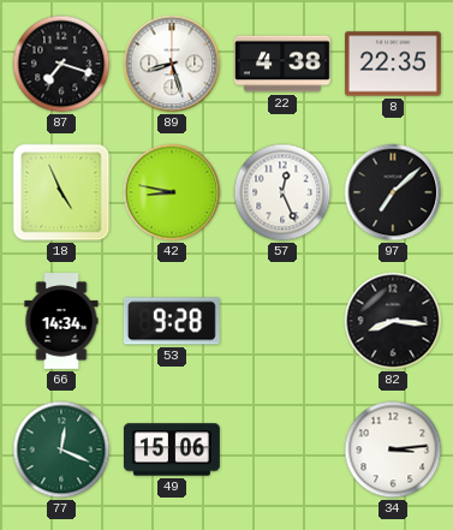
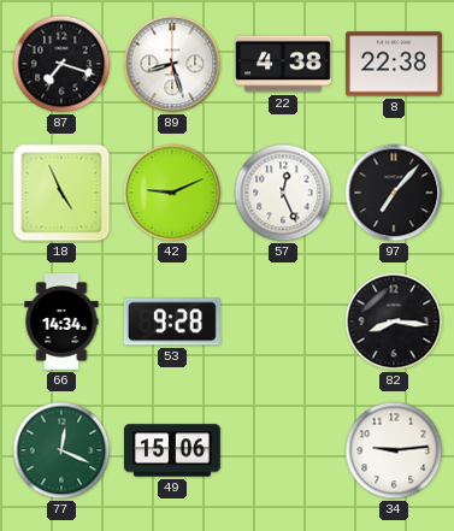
8: 22:35 -> 22:38
42: 8:47 -> 9:11
97: 7:08 -> 7:07
34: 3:14 -> 9:14
